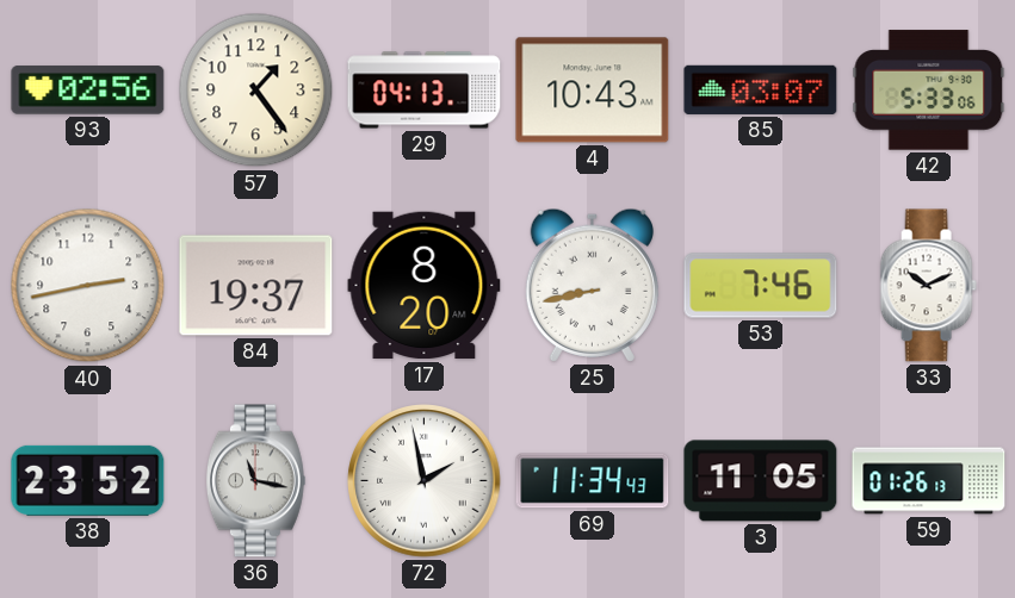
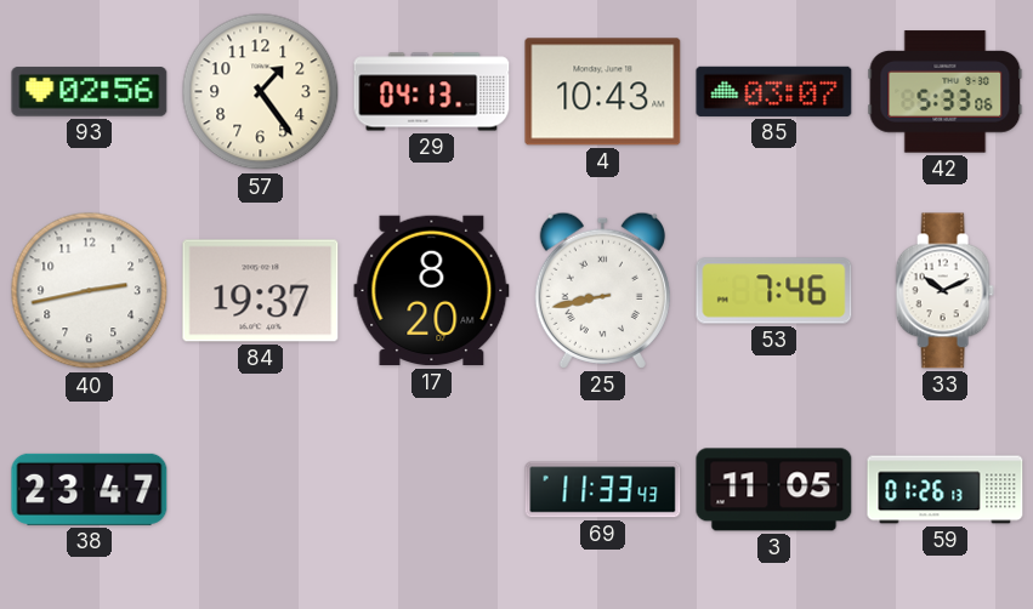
38: 23:52 -> 23:47
36: 11:17 -> none
72: 1:58 -> none
69: 11:34 -> 11:33
